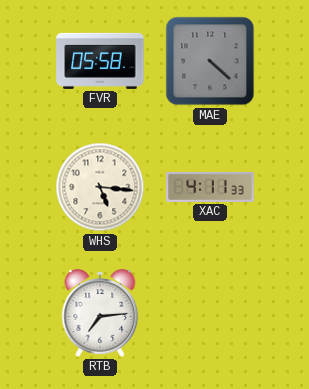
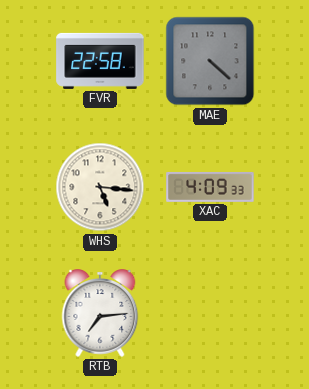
FVR: 05:58 -> 22:58
XAC: 4:11 -> 4:09
